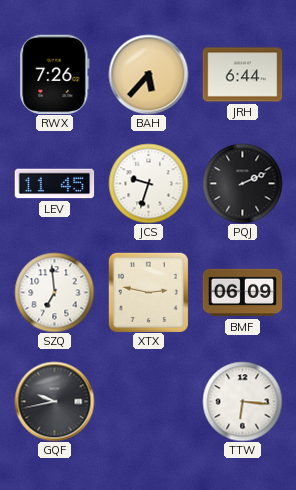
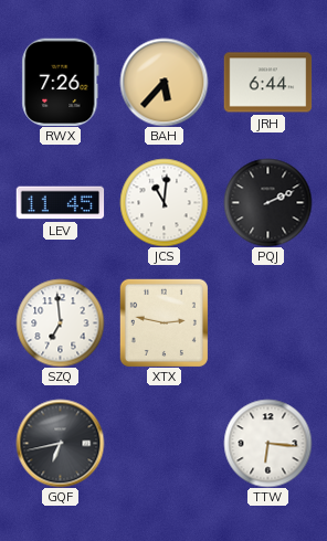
JCS: 9:33 -> 11:01
BMF: 06:09 -> none
GQF: 9:43 -> 6:43
